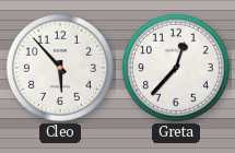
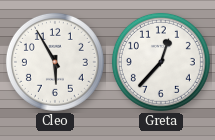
Cleo: 5:53 -> 5:55
